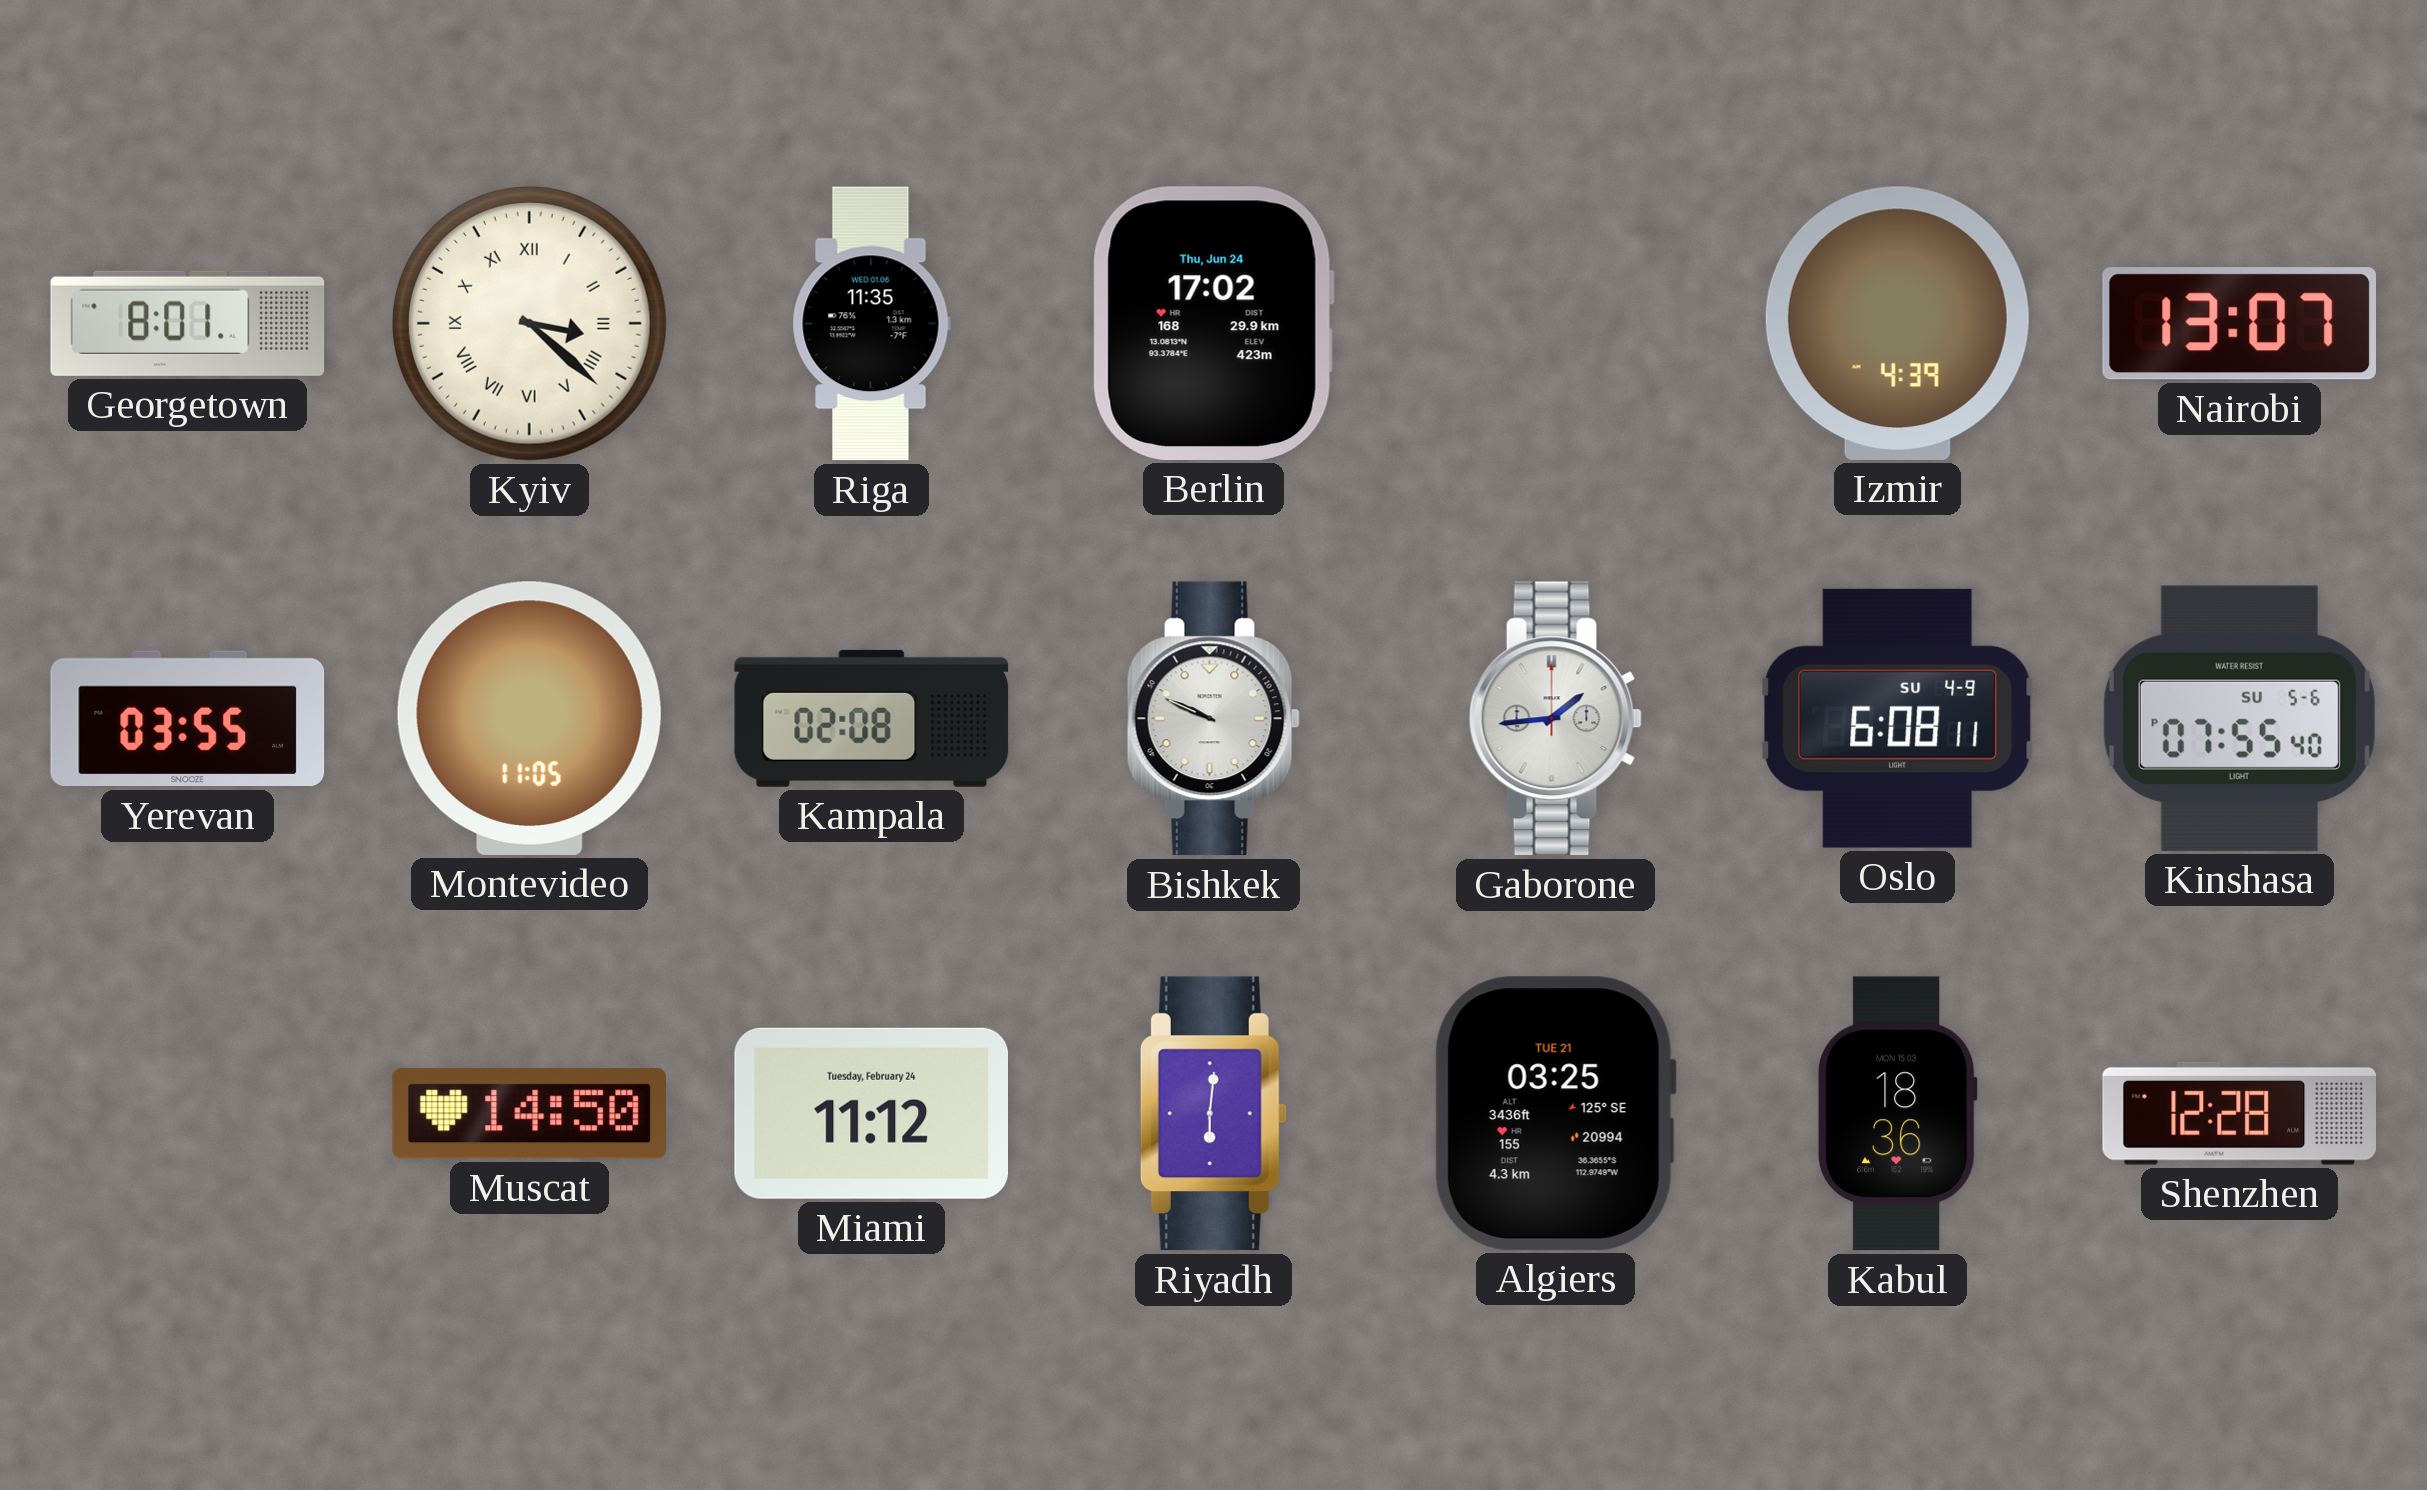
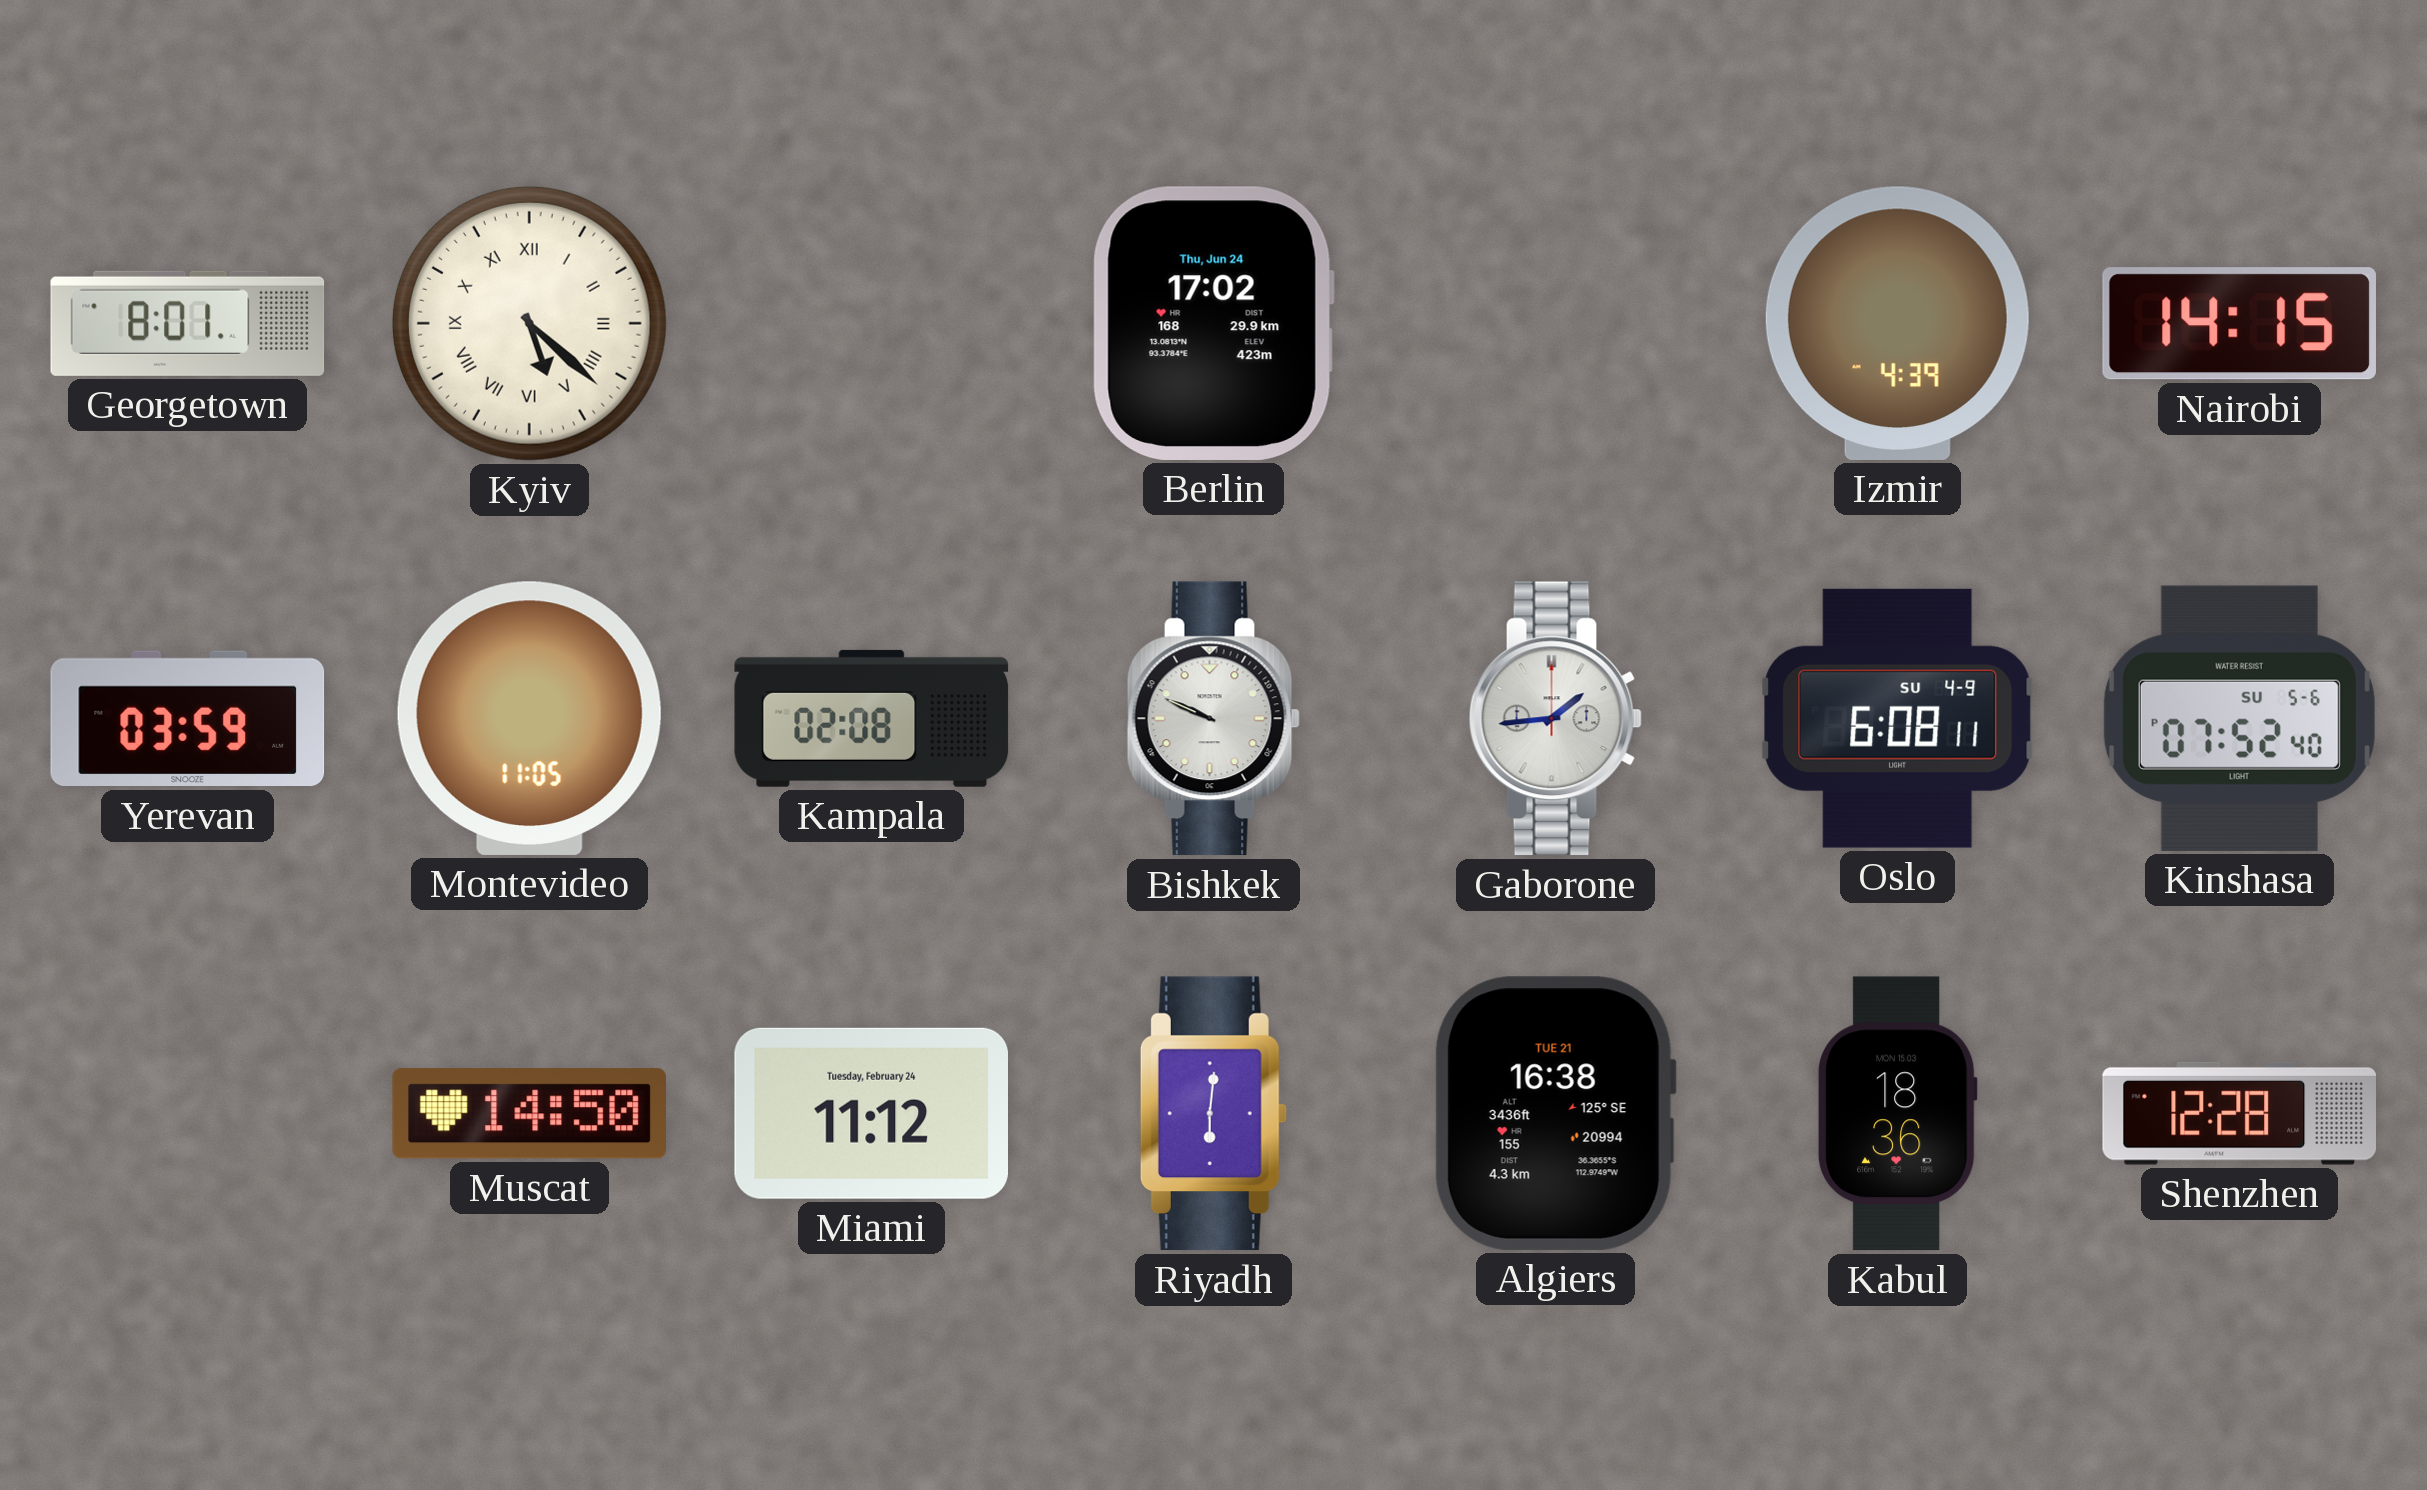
Kyiv: 3:22 -> 5:22
Riga: 11:35 -> none
Nairobi: 13:07 -> 14:15
Yerevan: 03:55 -> 03:59
Kinshasa: 07:55 -> 07:52
Algiers: 03:25 -> 16:38
